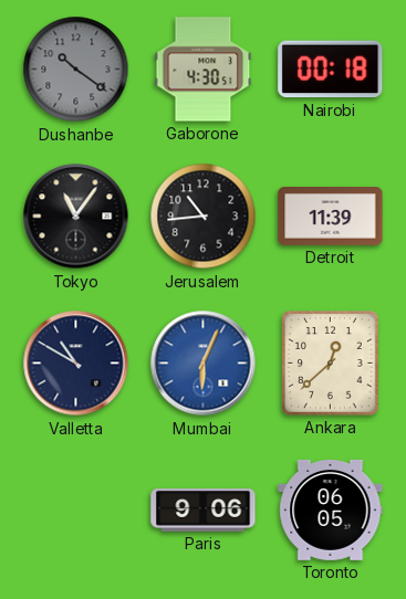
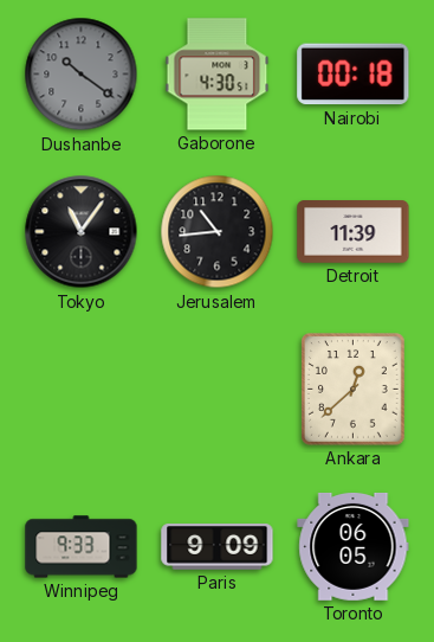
Valletta: 10:50 -> none
Mumbai: 6:04 -> none
Winnipeg: none -> 9:33
Paris: 9:06 -> 9:09
